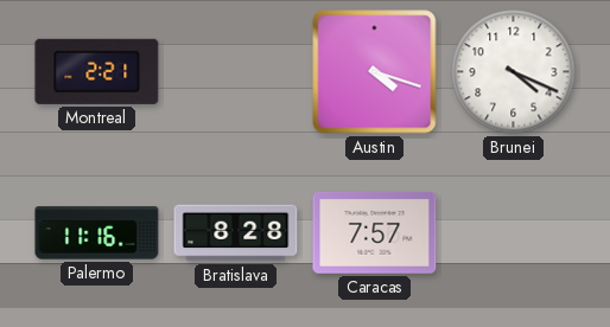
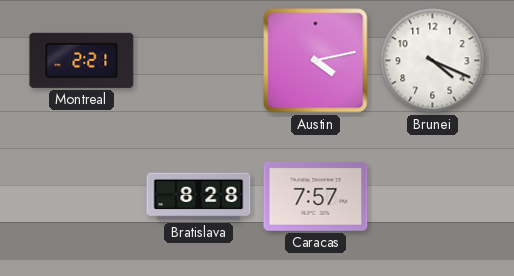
Austin: 4:18 -> 4:13
Palermo: 11:16 -> none
